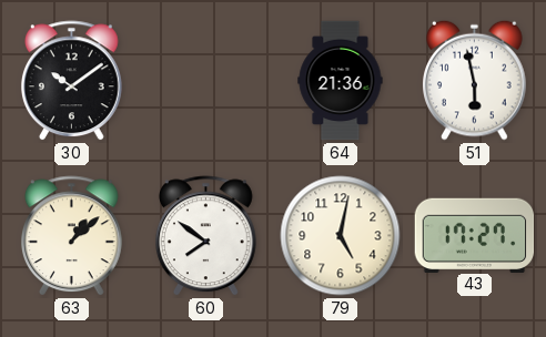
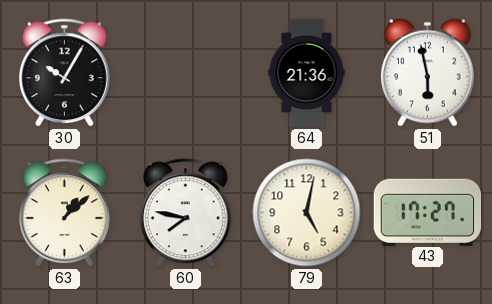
30: 10:09 -> 10:05
60: 7:51 -> 7:47
